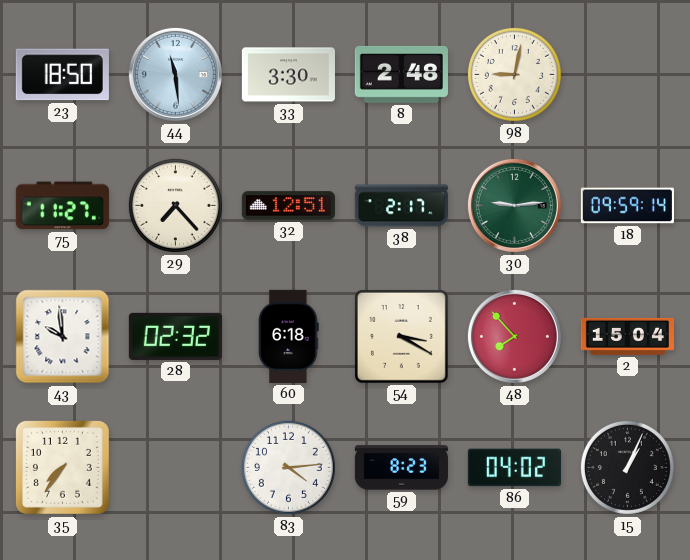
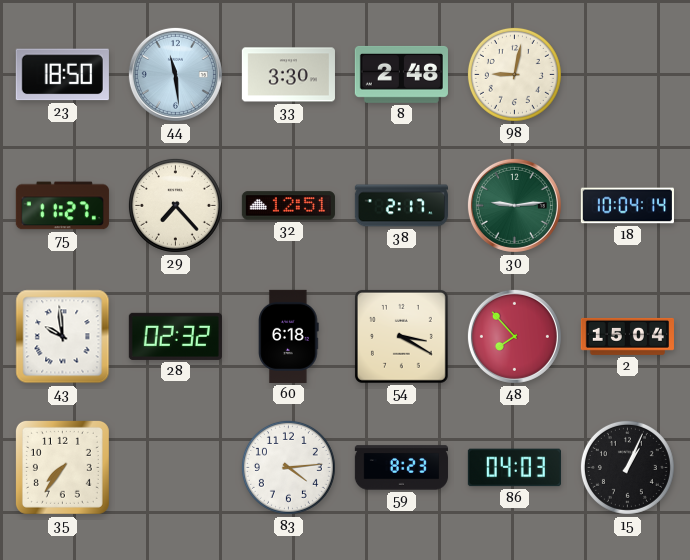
18: 09:59 -> 10:04
86: 04:02 -> 04:03
